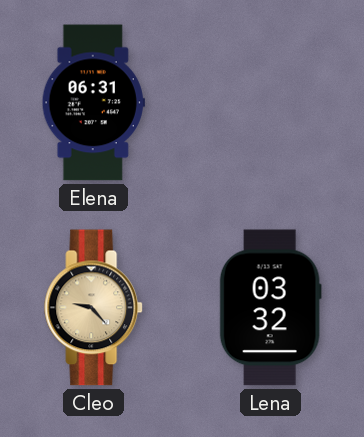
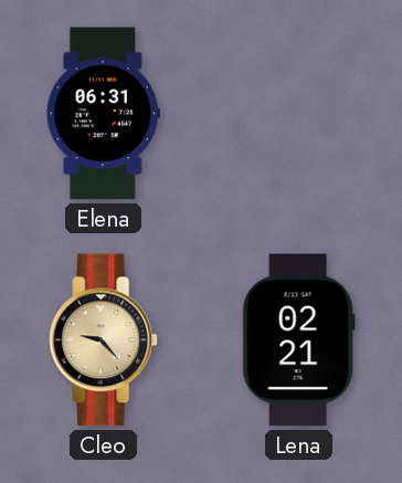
Lena: 03:32 -> 02:21
